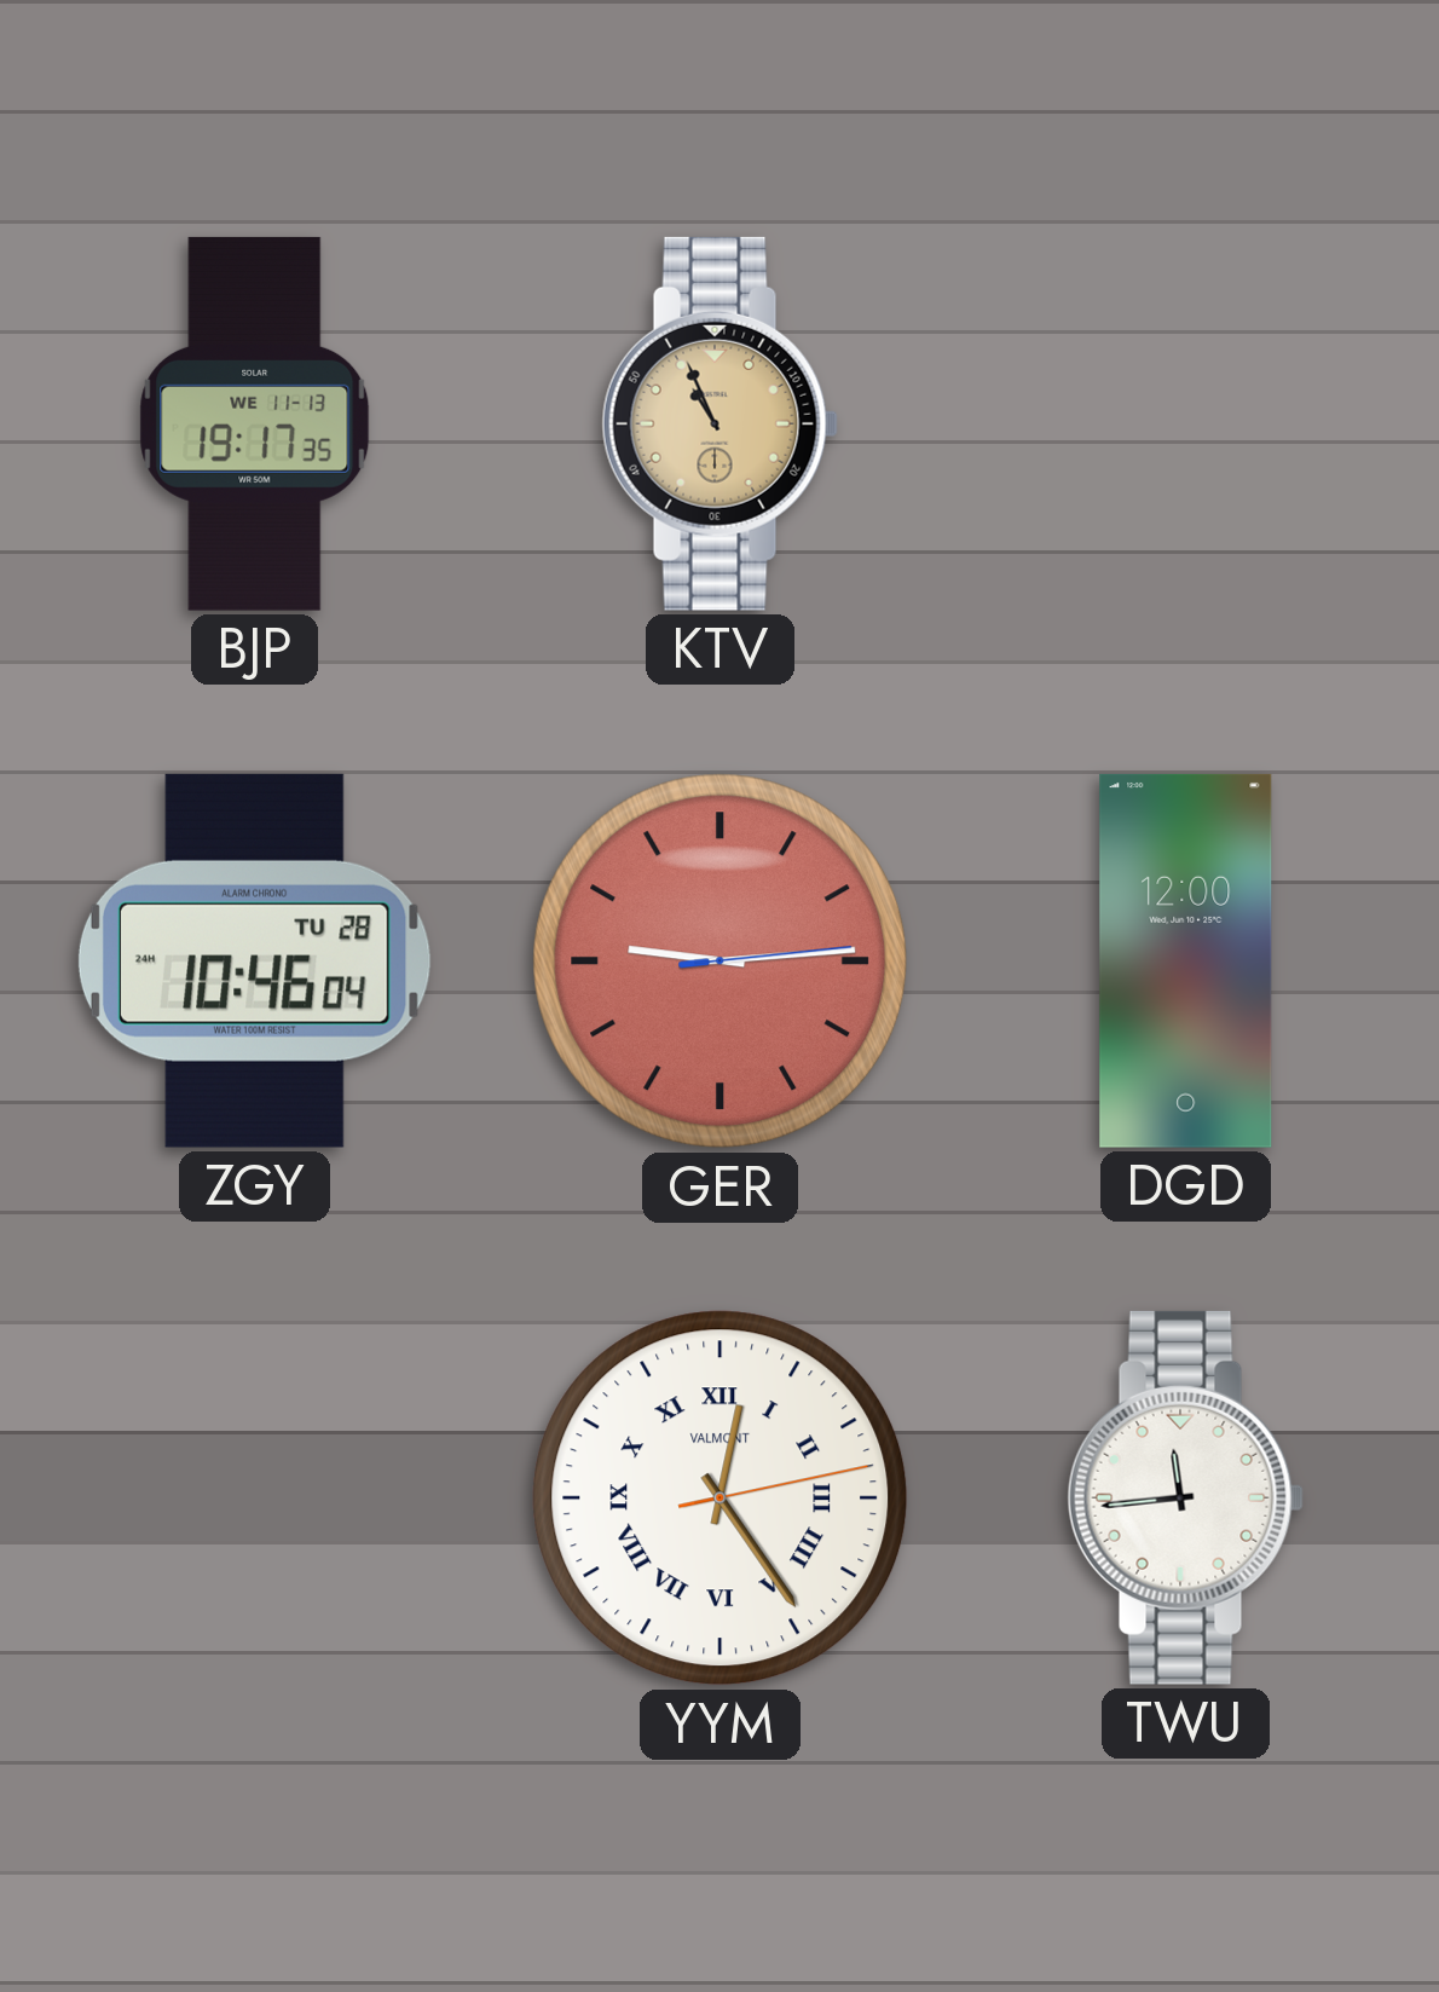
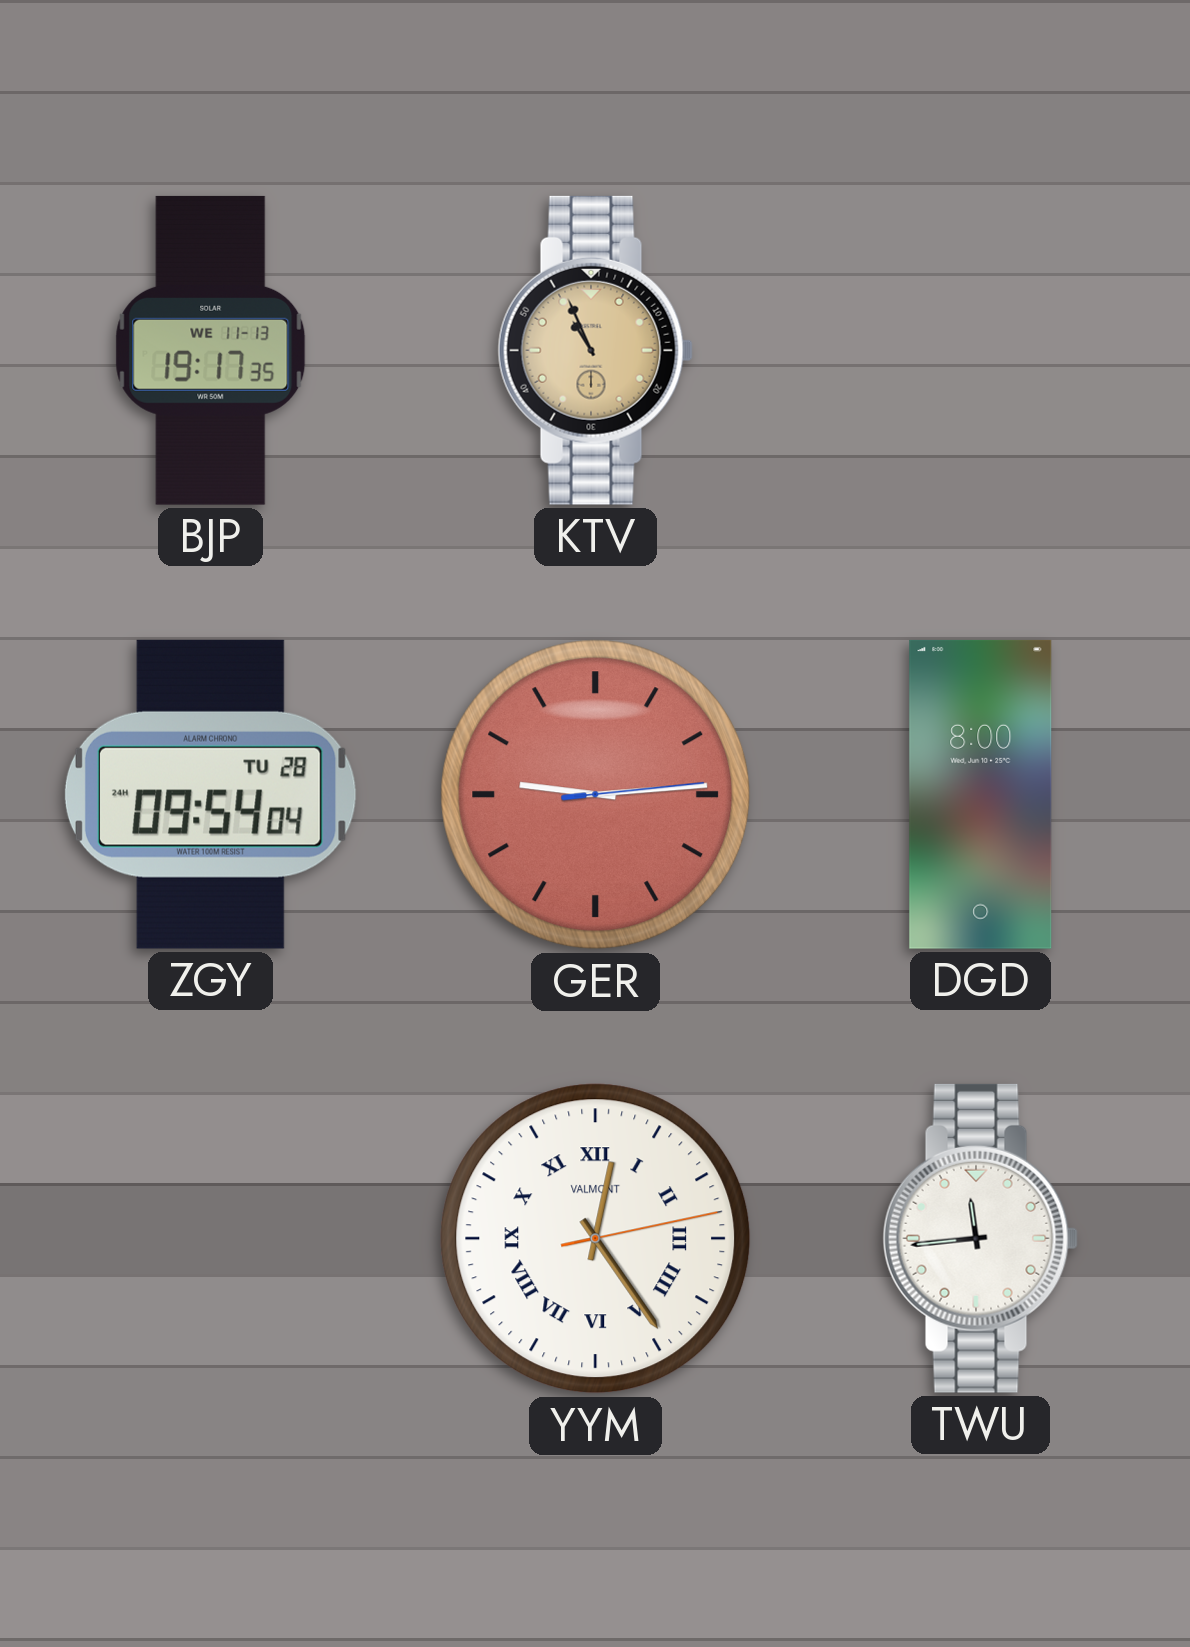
ZGY: 10:46 -> 09:54
DGD: 12:00 -> 8:00
